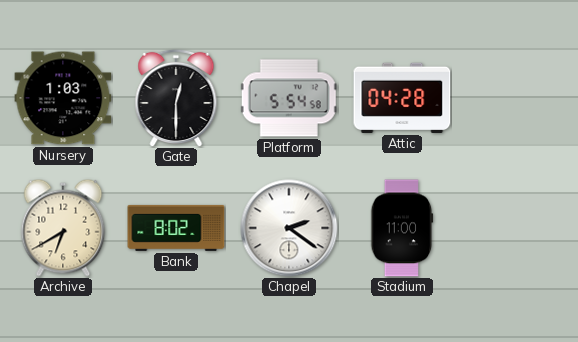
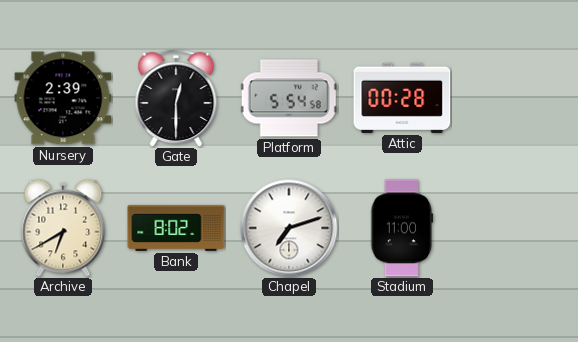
Nursery: 1:03 -> 2:39
Attic: 04:28 -> 00:28
Chapel: 2:21 -> 7:12
